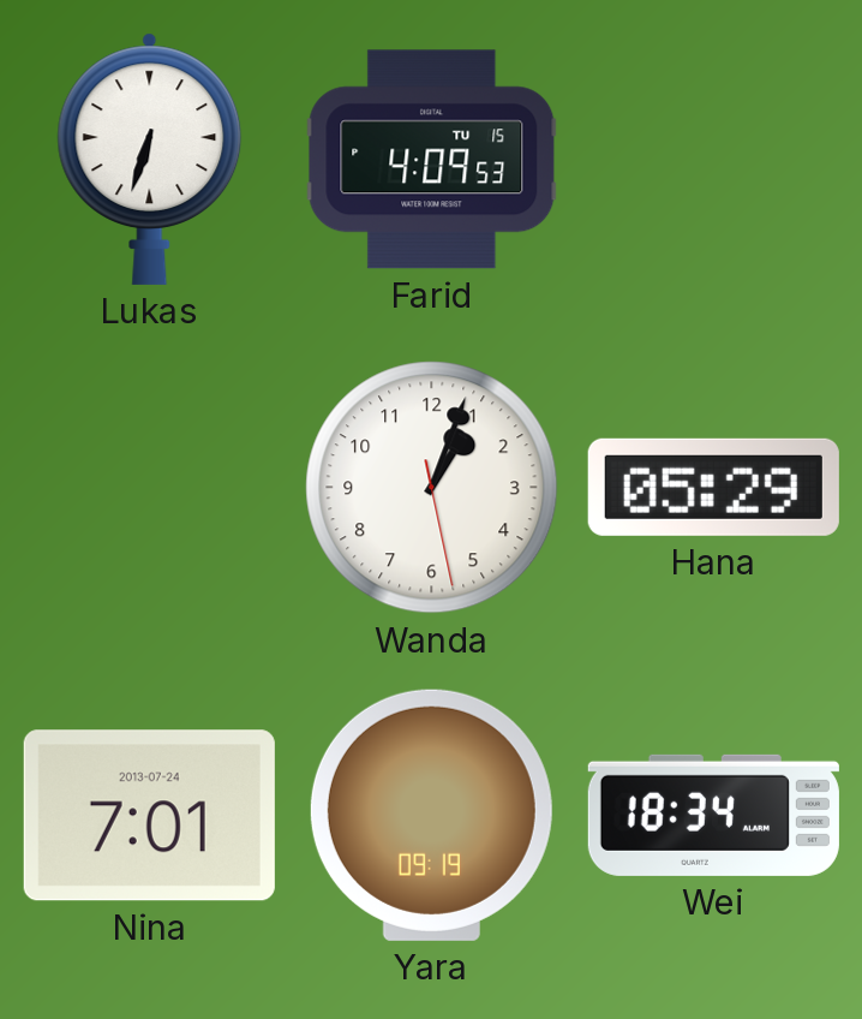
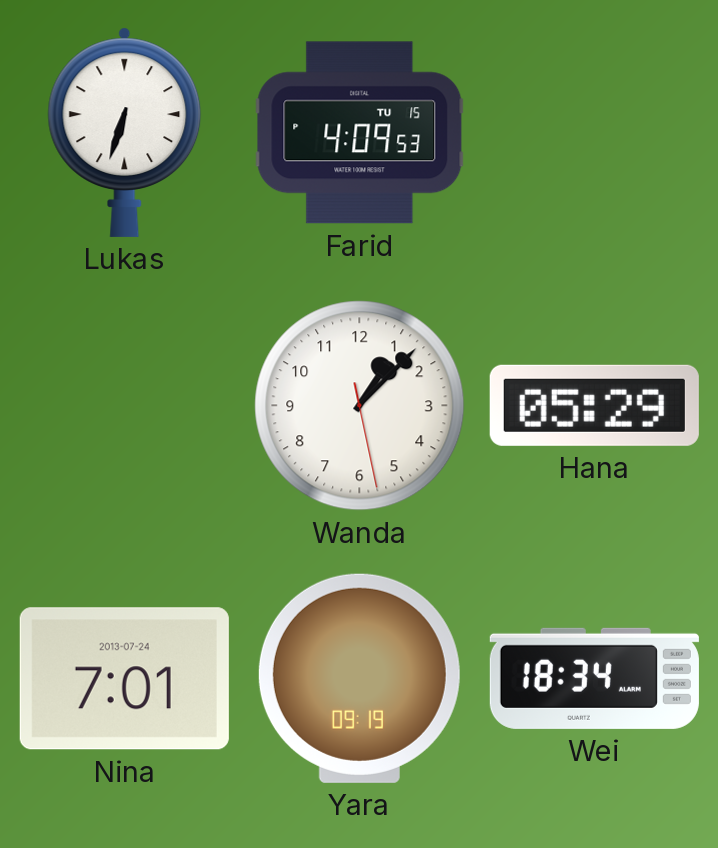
Wanda: 1:03 -> 1:07
